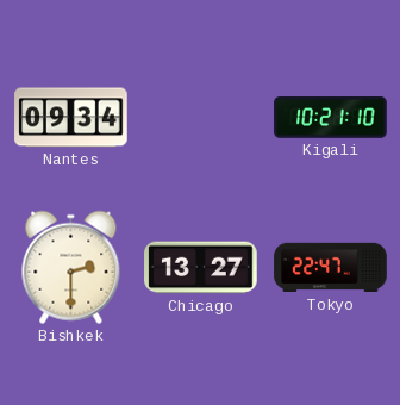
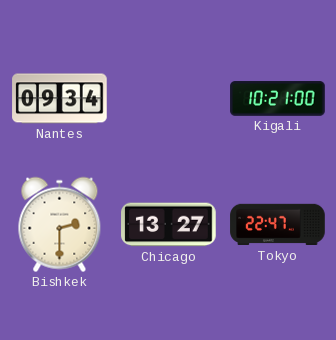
Kigali: 10:21:10 -> 10:21:00
